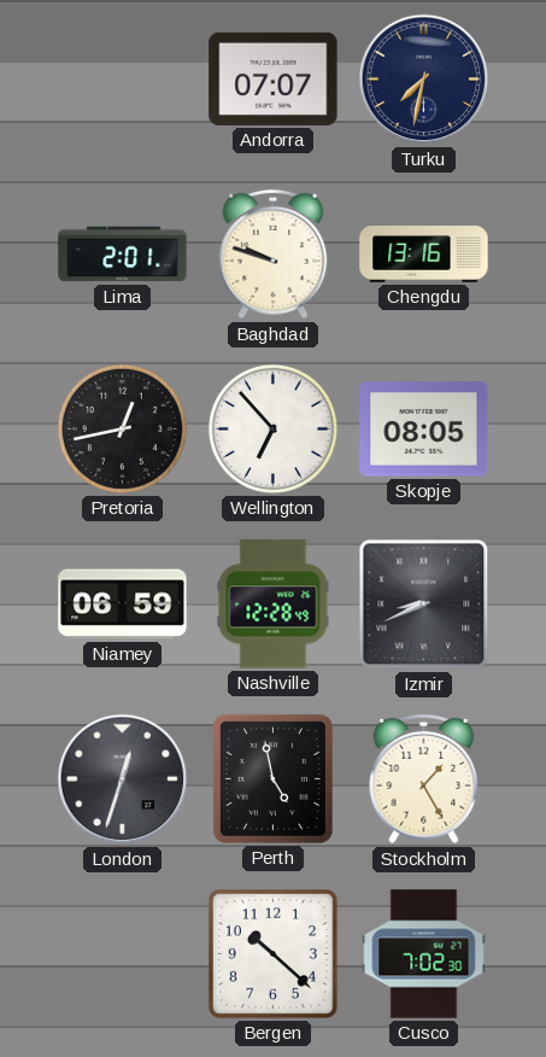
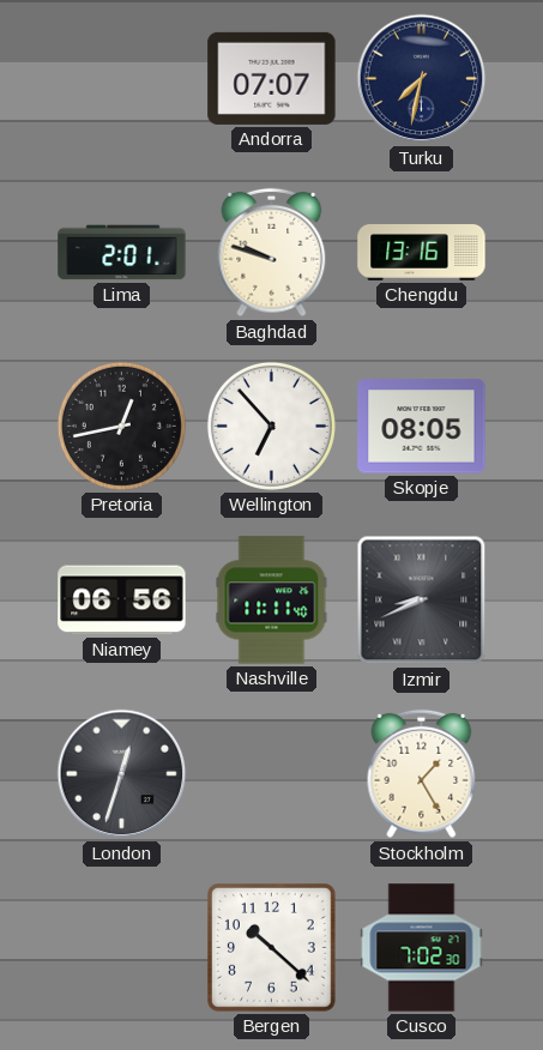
Niamey: 06:59 -> 06:56
Nashville: 12:28 -> 11:11
Perth: 4:58 -> none
